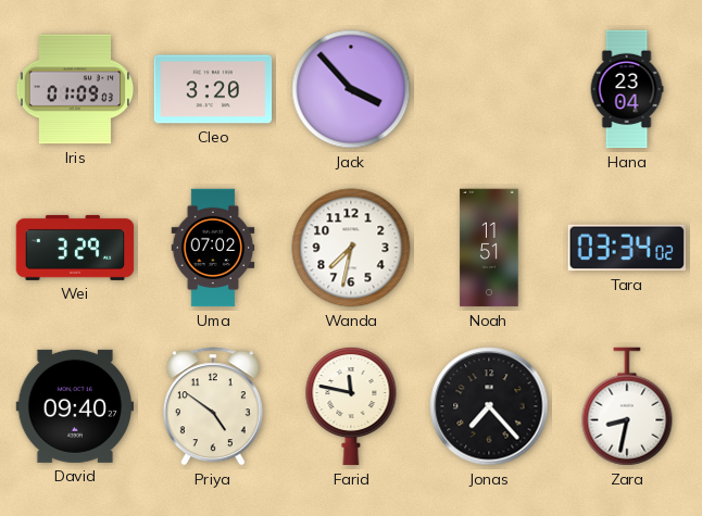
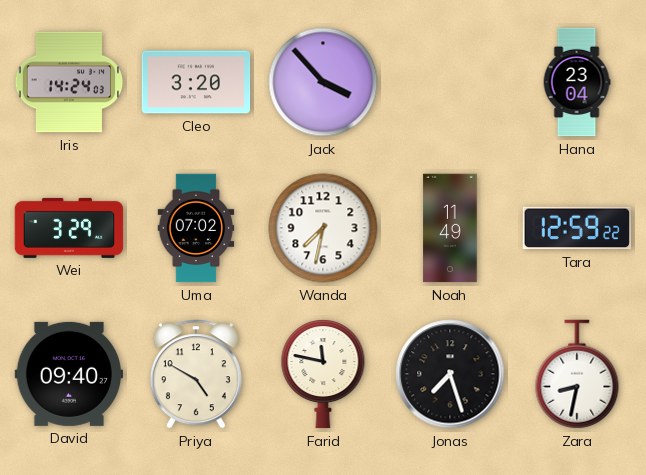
Iris: 01:09 -> 14:24
Noah: 11:51 -> 11:49
Tara: 03:34 -> 12:59
Priya: 4:51 -> 4:50
Jonas: 7:23 -> 7:27
